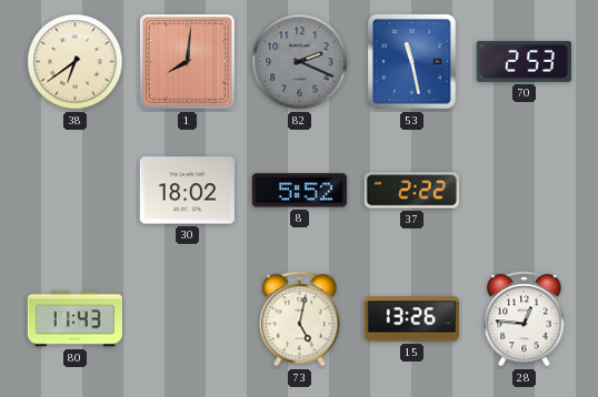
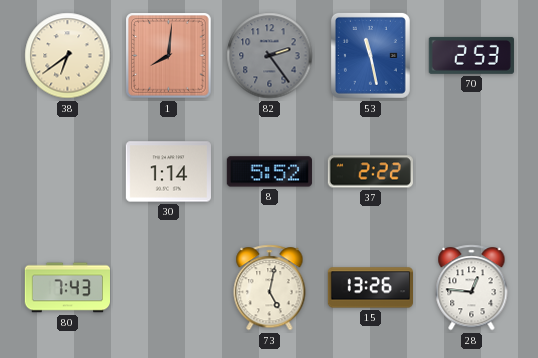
82: 2:19 -> 2:24
30: 18:02 -> 1:14
80: 11:43 -> 7:43
